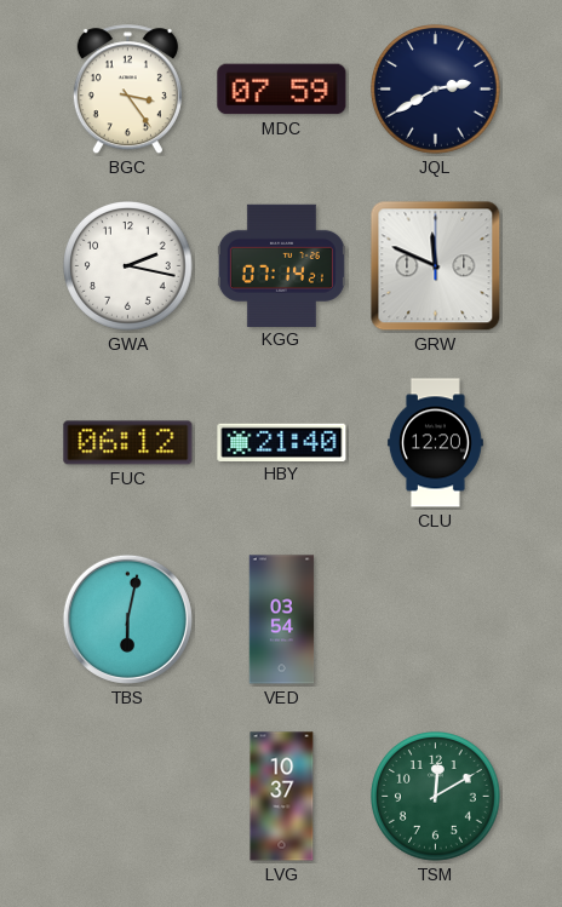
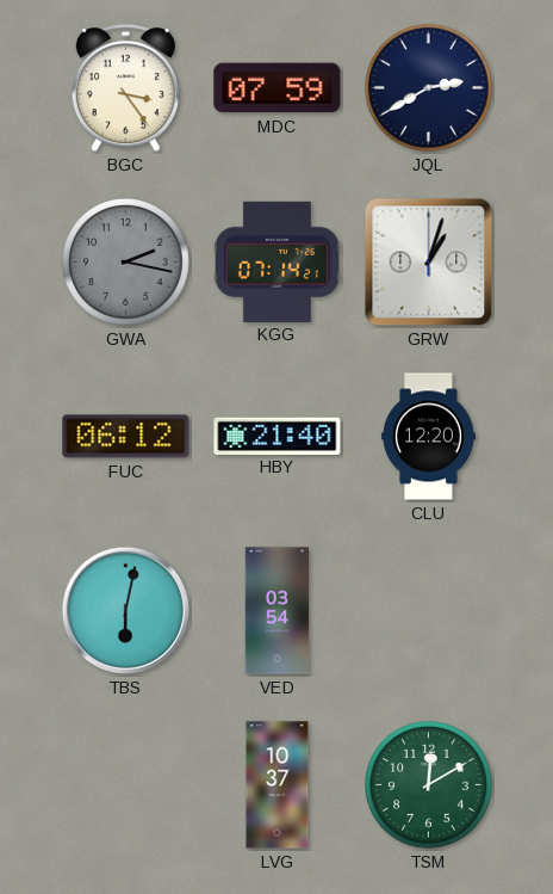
GWA dial: white -> grey
GRW: 11:49 -> 1:03
